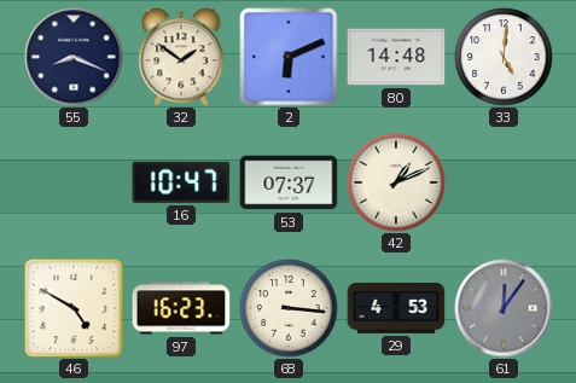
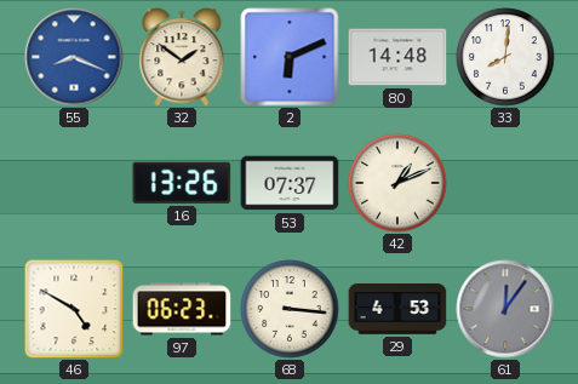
55 dial: navy -> blue
33: 5:01 -> 8:01
16: 10:47 -> 13:26
97: 16:23 -> 06:23
